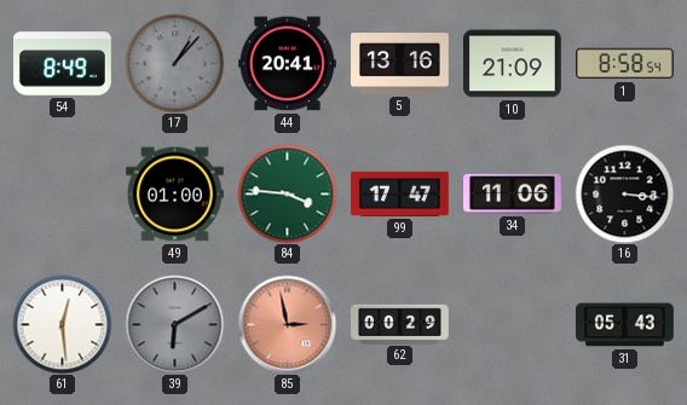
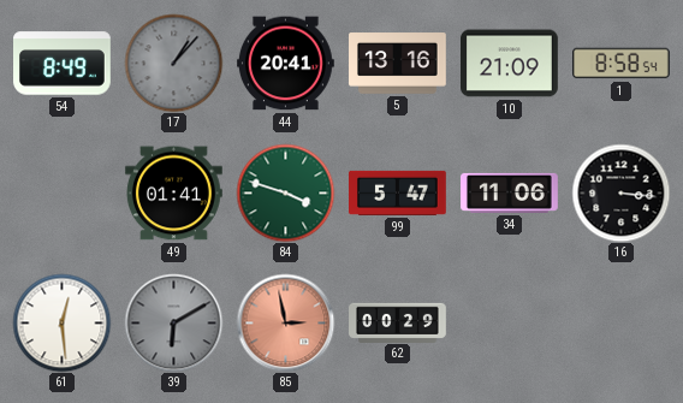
49: 01:00 -> 01:41
84: 3:46 -> 3:48
99: 17:47 -> 5:47
31: 05:43 -> none
